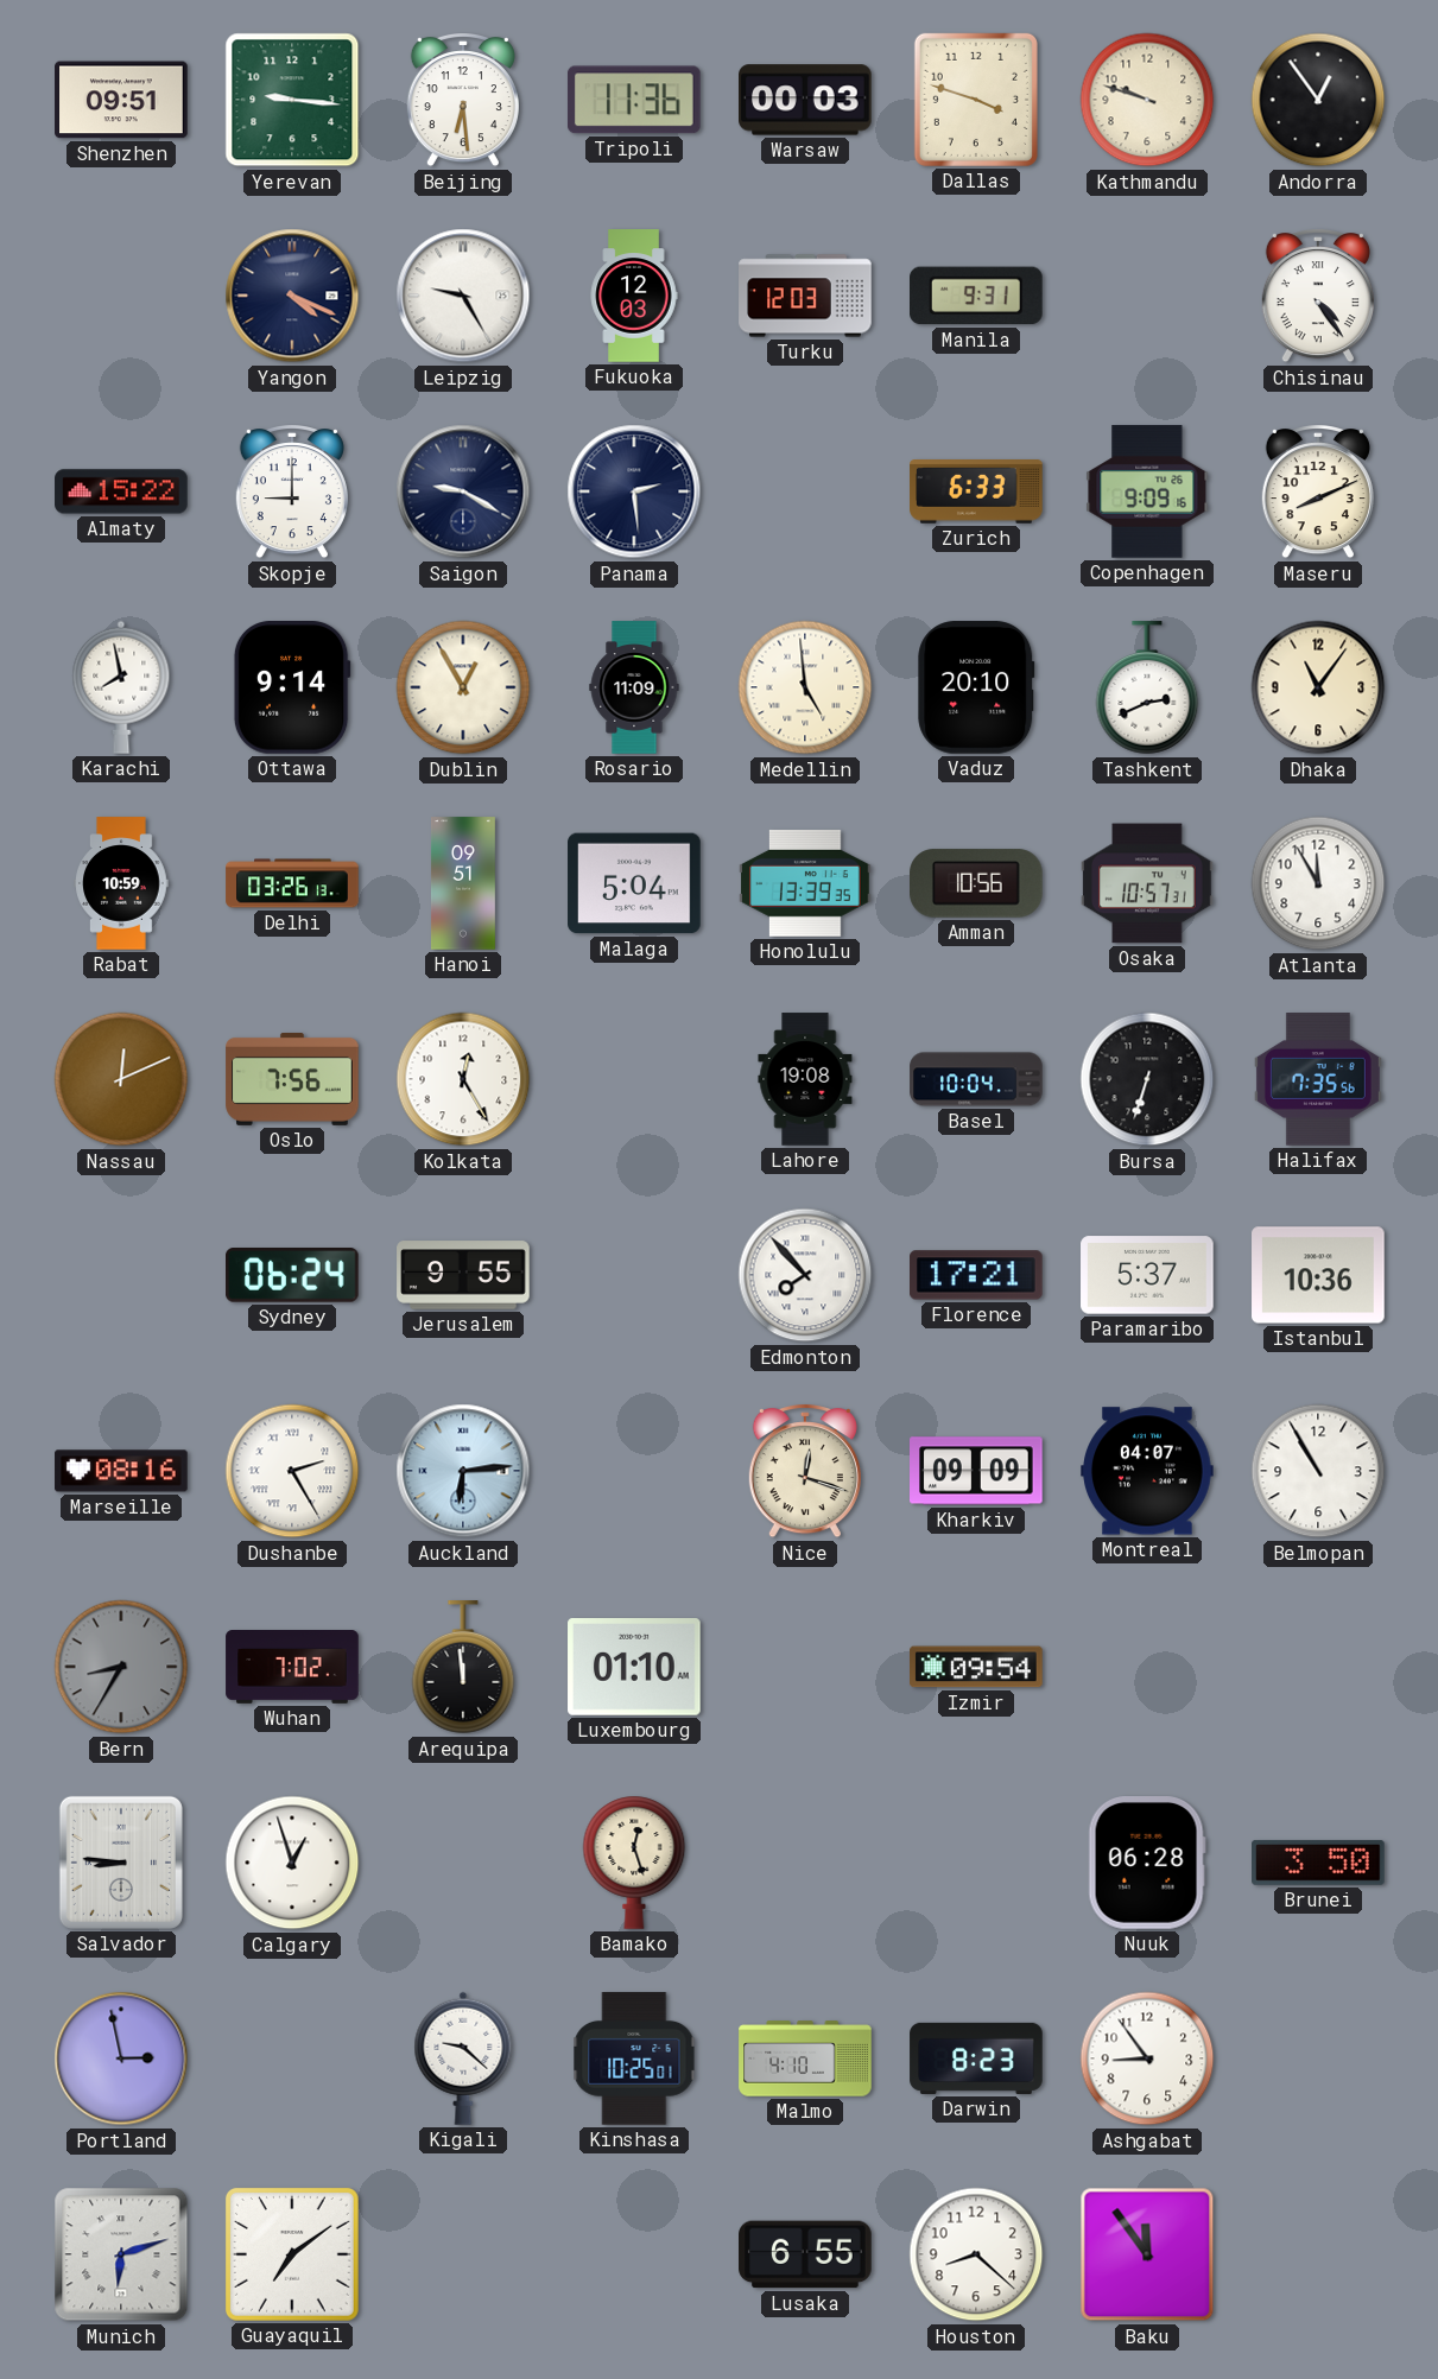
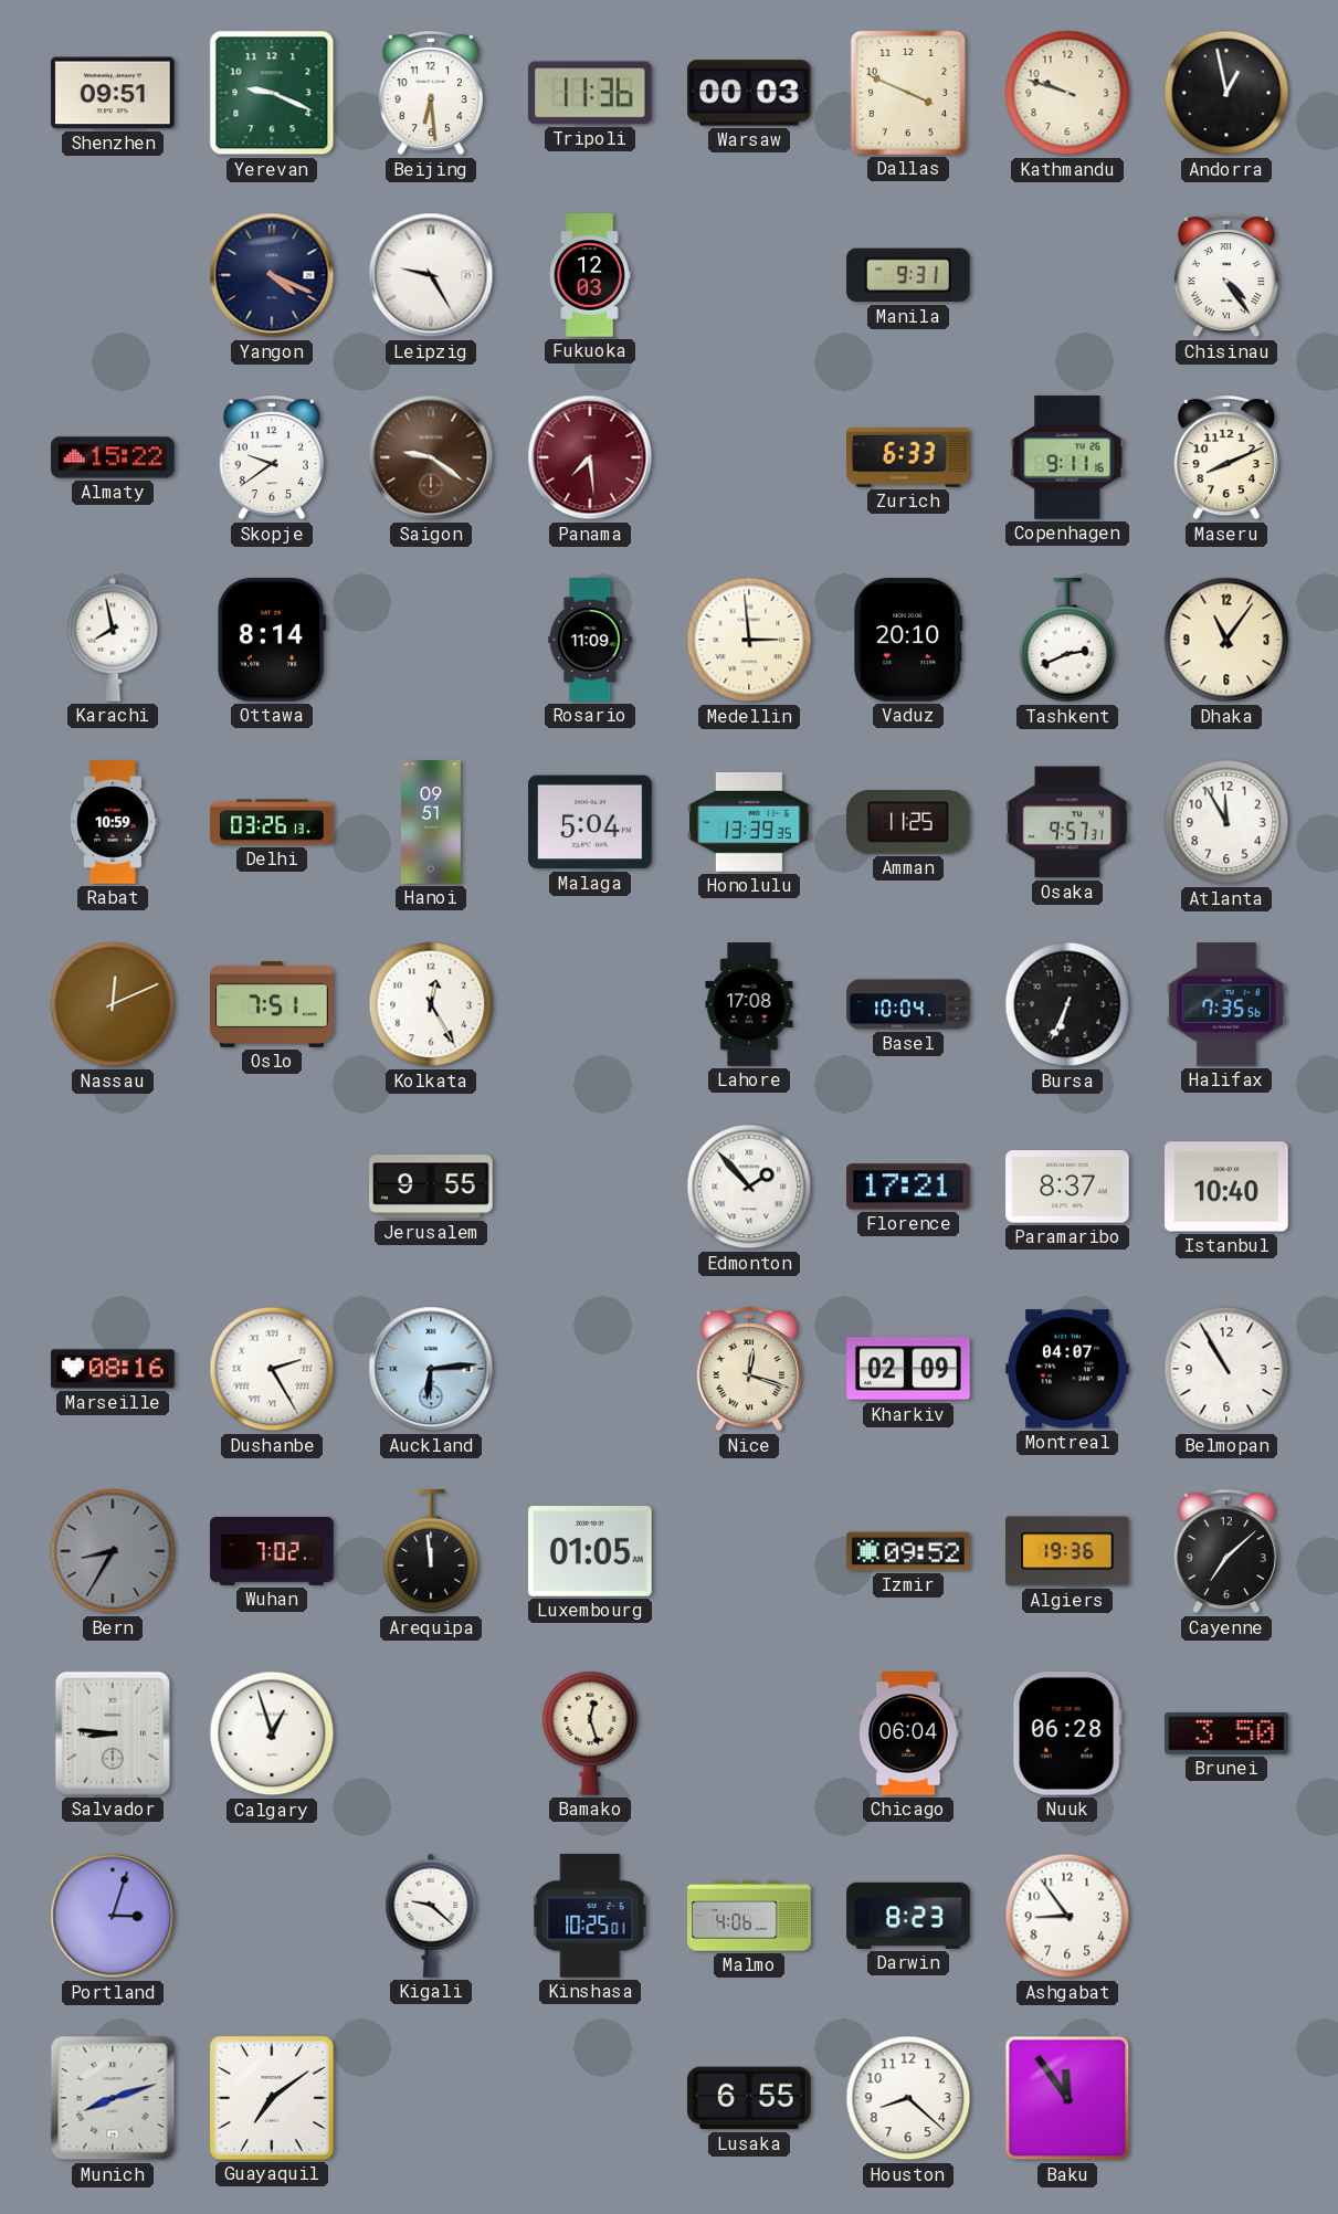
Yerevan: 9:16 -> 9:19
Dallas: 3:48 -> 3:49
Andorra: 12:54 -> 12:58
Turku: 12:03 -> none
Skopje: 9:00 -> 9:39
Saigon: 9:20 -> 9:21
Saigon dial: navy -> brown
Panama: 2:29 -> 7:29
Panama dial: navy -> burgundy
Copenhagen: 9:09 -> 9:11
Ottawa: 9:14 -> 8:14
Dublin: 12:55 -> none
Medellin: 4:59 -> 2:59
Amman: 10:56 -> 11:25
Osaka: 10:57 -> 9:57
Oslo: 7:56 -> 7:51
Lahore: 19:08 -> 17:08
Bursa: 6:33 -> 6:34
Sydney: 06:24 -> none
Edmonton: 7:53 -> 1:53
Paramaribo: 5:37 -> 8:37
Istanbul: 10:36 -> 10:40
Kharkiv: 09:09 -> 02:09
Luxembourg: 01:10 -> 01:05
Izmir: 09:54 -> 09:52
Algiers: none -> 19:36
Cayenne: none -> 7:08
Chicago: none -> 06:04
Portland: 2:58 -> 3:03
Malmo: 4:10 -> 4:06
Munich: 6:12 -> 8:12
